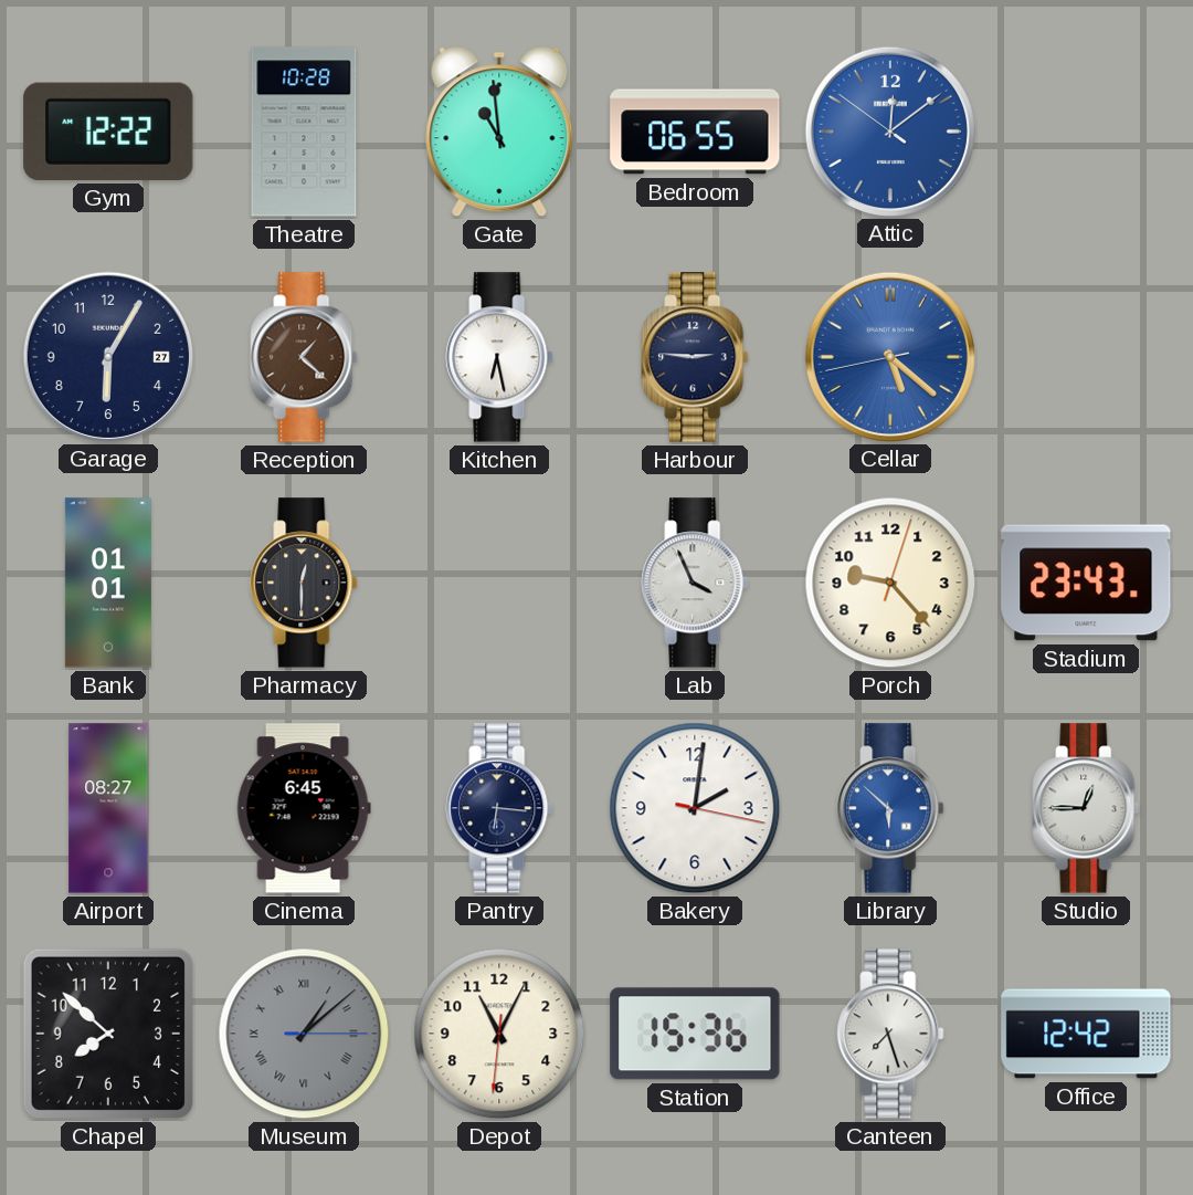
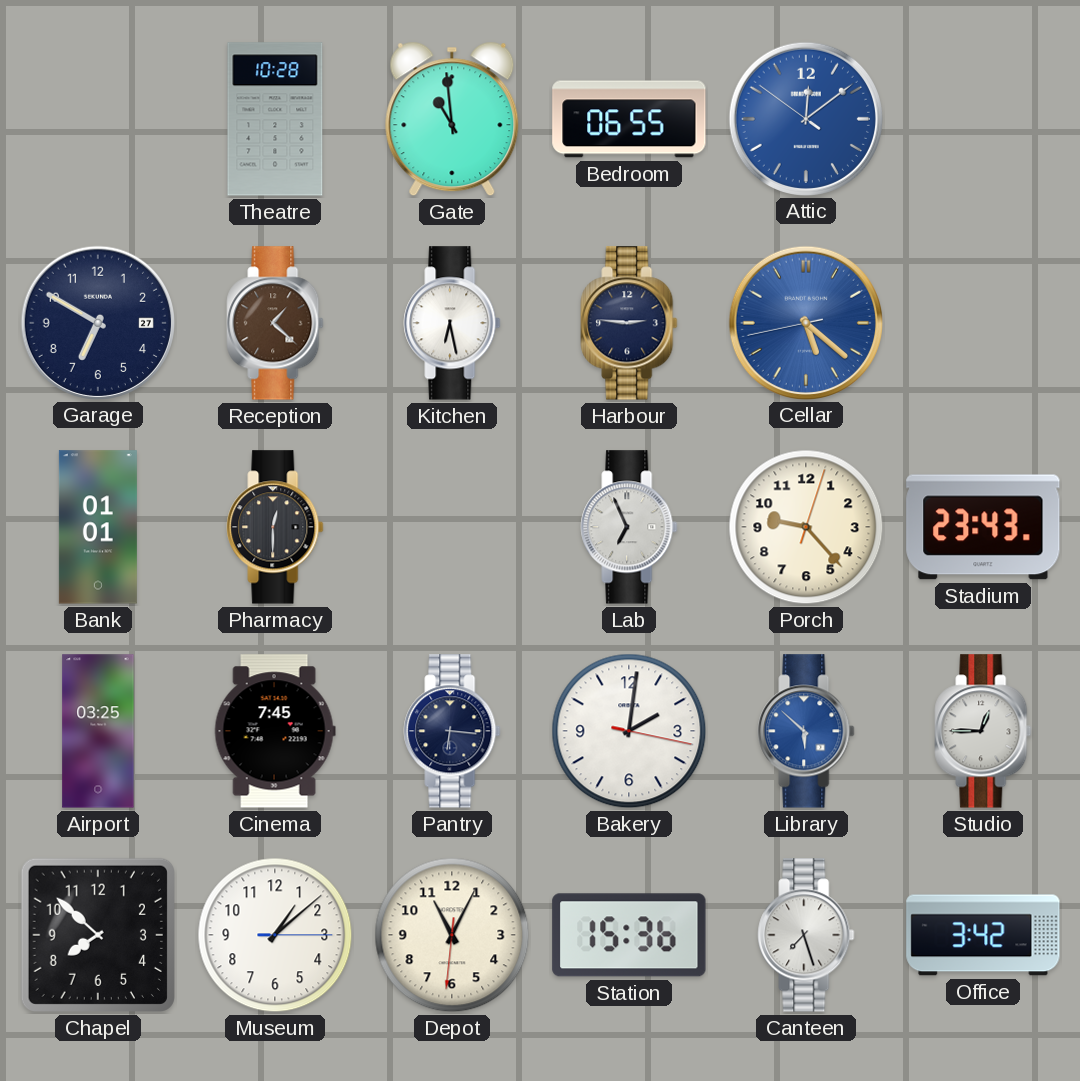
Gym: 12:22 -> none
Garage: 6:05 -> 6:50
Lab: 3:56 -> 6:56
Airport: 08:27 -> 03:25
Cinema: 6:45 -> 7:45
Museum dial: grey -> white
Museum numerals: Roman -> Arabic
Office: 12:42 -> 3:42
